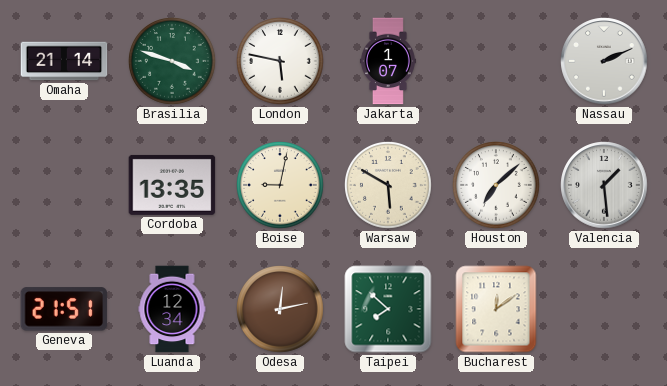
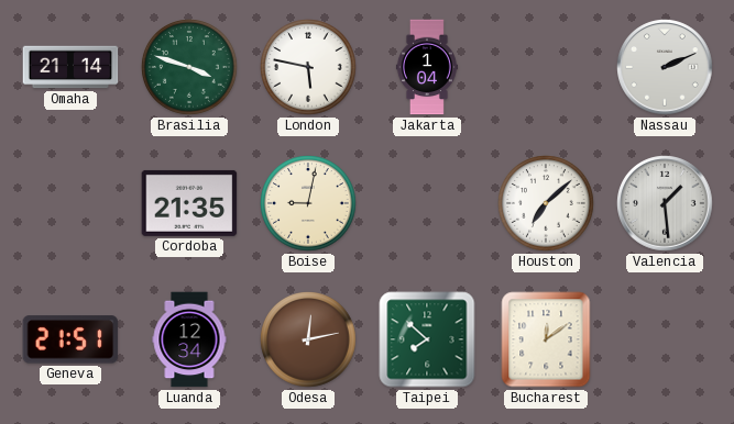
Jakarta: 1:07 -> 1:04
Cordoba: 13:35 -> 21:35
Warsaw: 5:50 -> none
